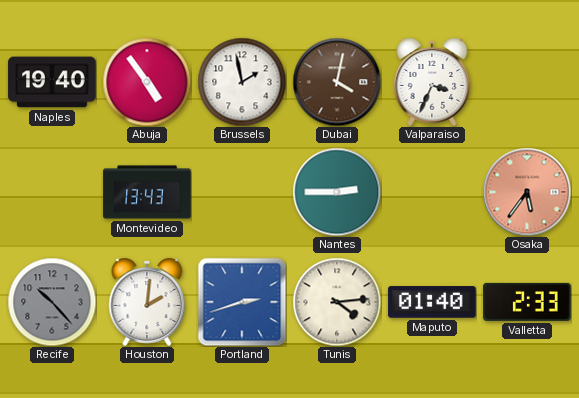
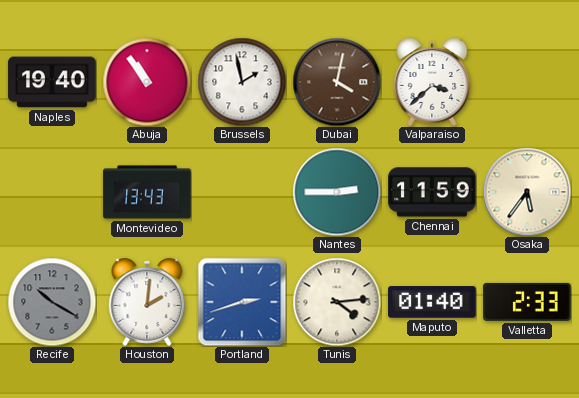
Abuja: 4:54 -> 10:54
Valparaiso: 3:34 -> 3:38
Chennai: none -> 11:59
Osaka dial: salmon -> cream
Recife: 10:23 -> 10:20
